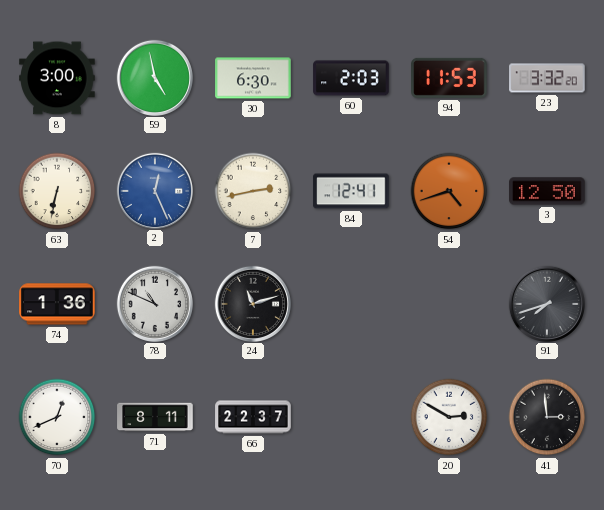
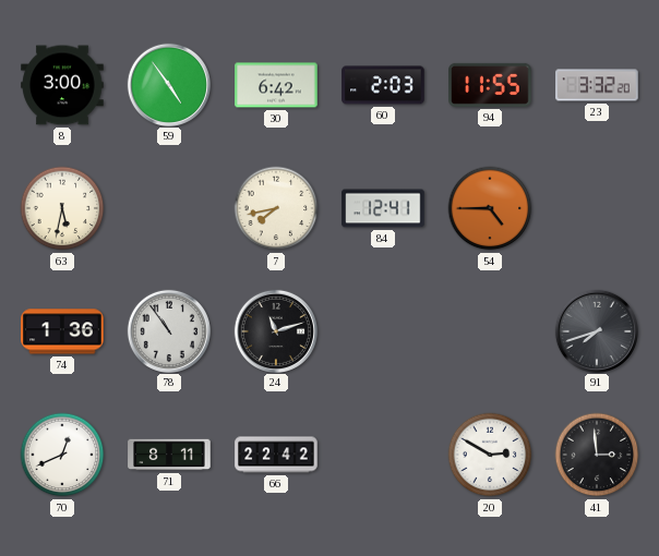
59: 4:58 -> 4:54
30: 6:30 -> 6:42
94: 11:53 -> 11:55
63: 6:32 -> 5:32
2: 12:26 -> none
7: 2:43 -> 7:43
54: 4:42 -> 4:45
3: 12:50 -> none
78: 10:49 -> 10:54
66: 22:37 -> 22:42
